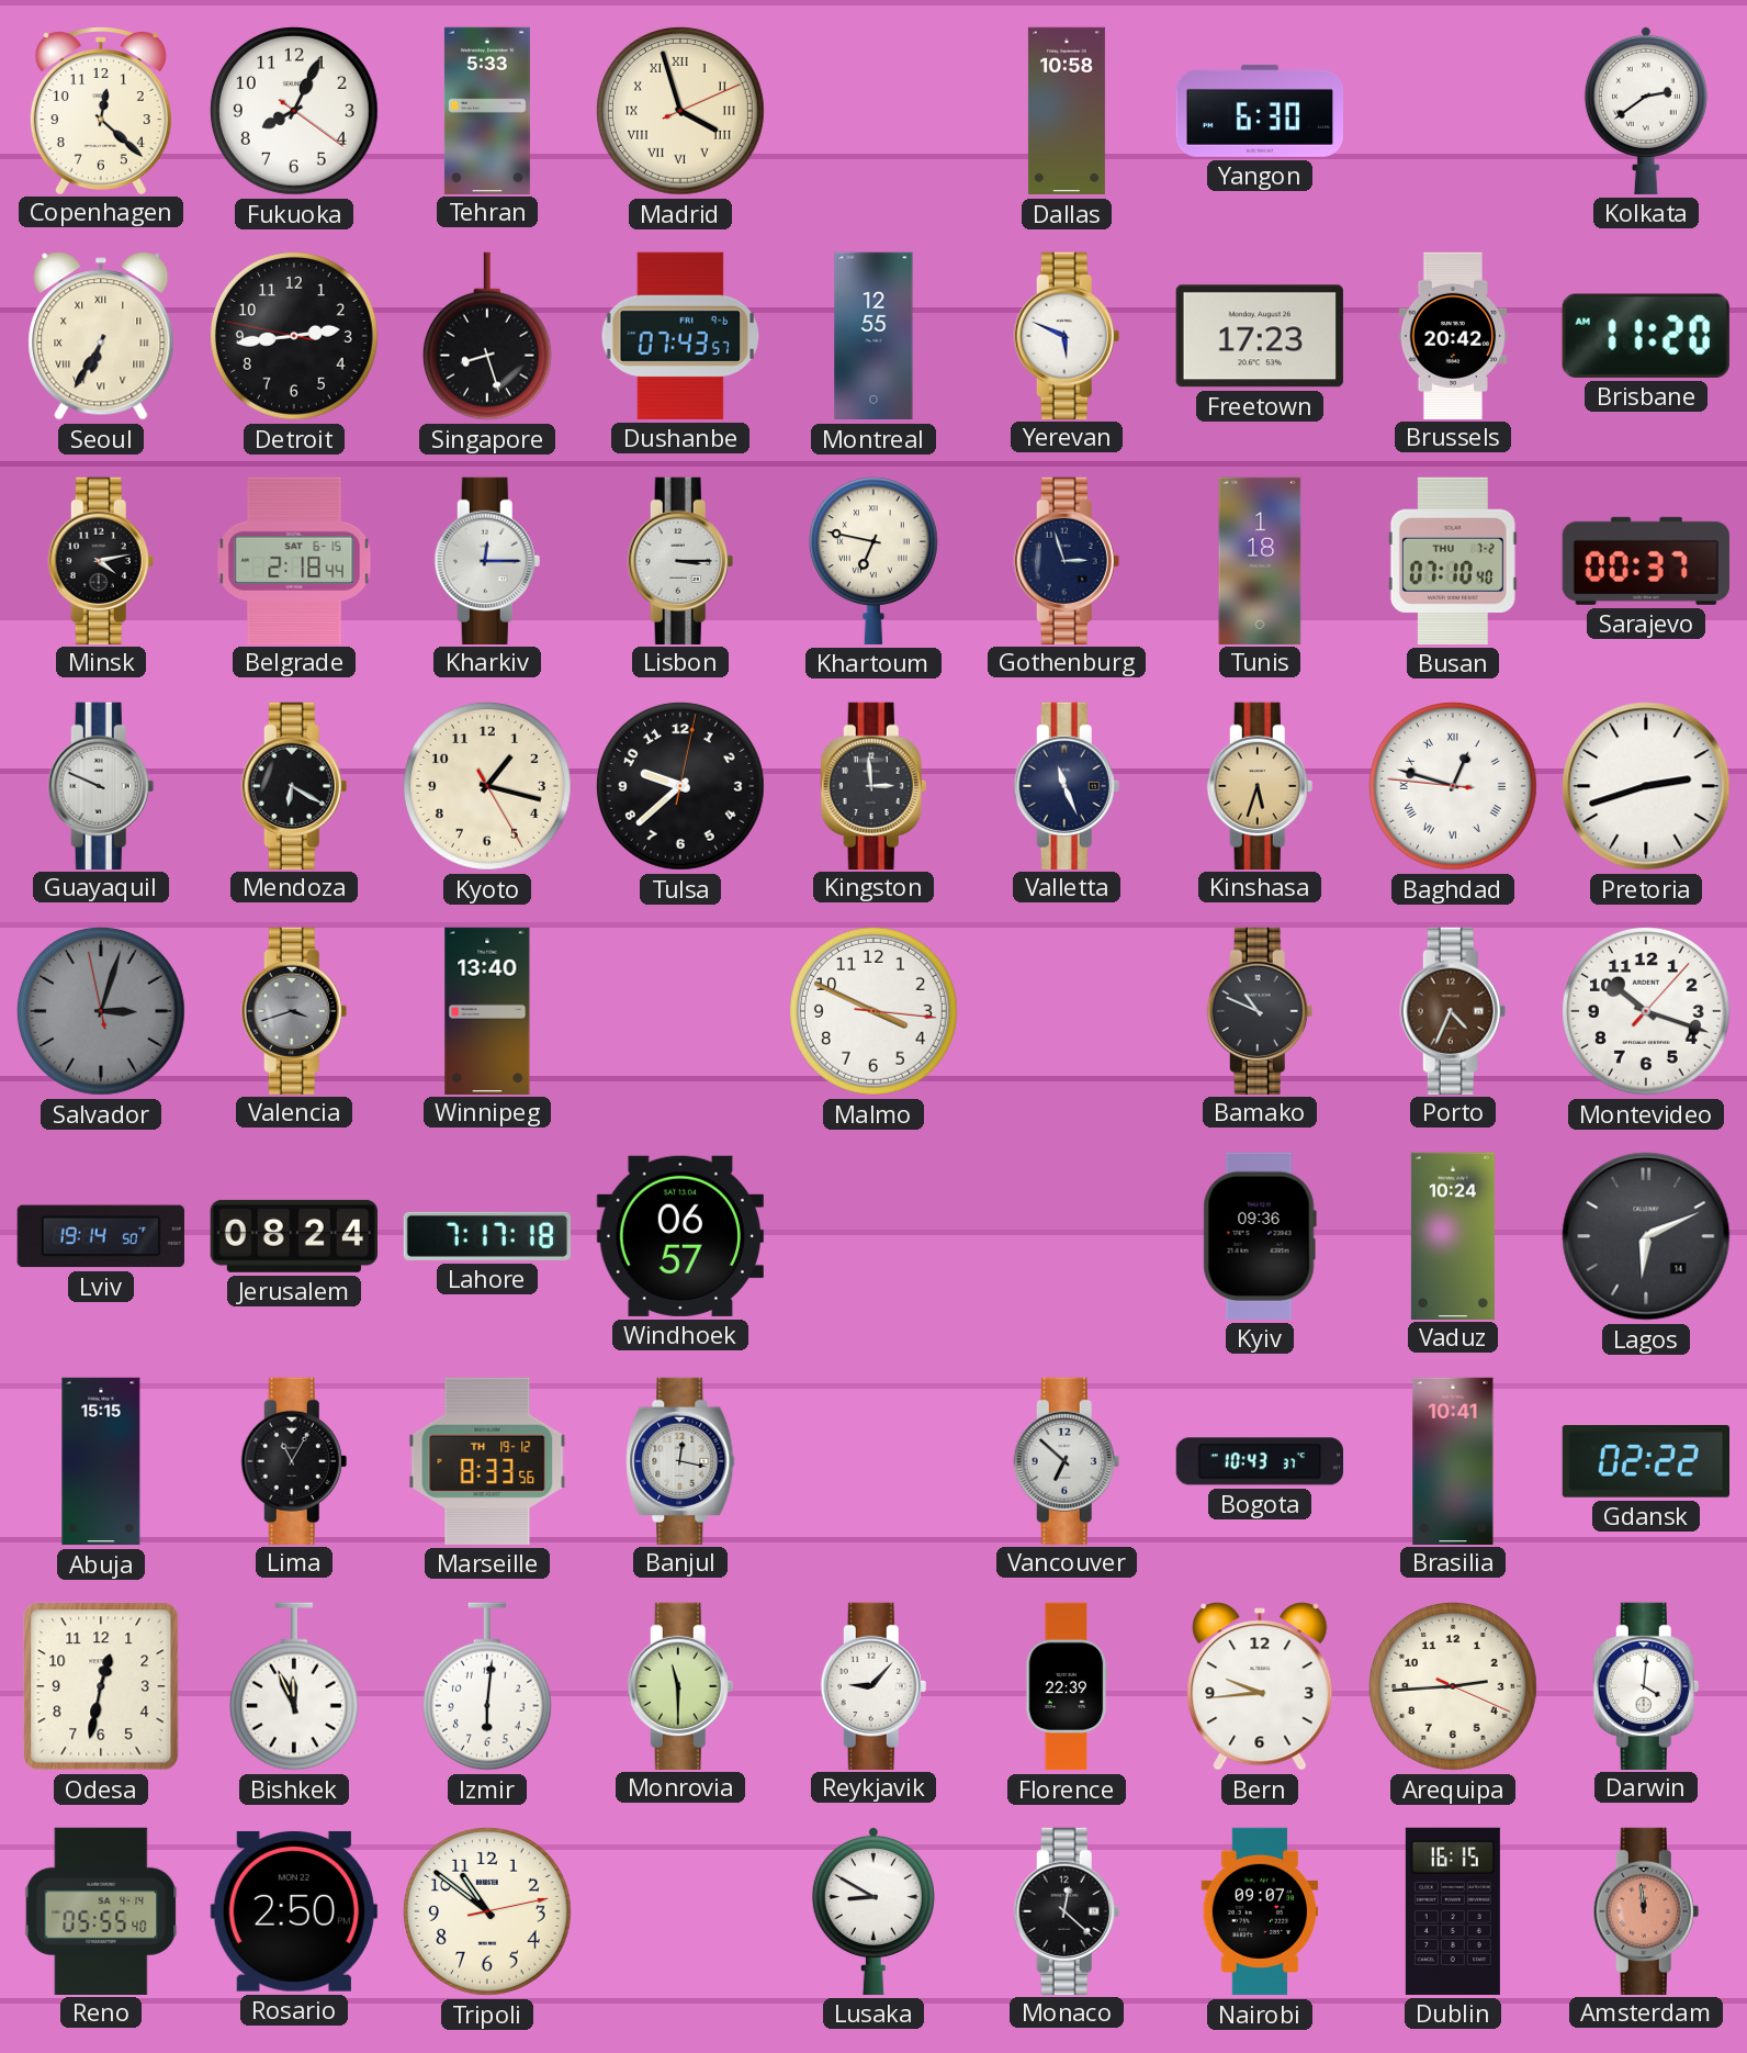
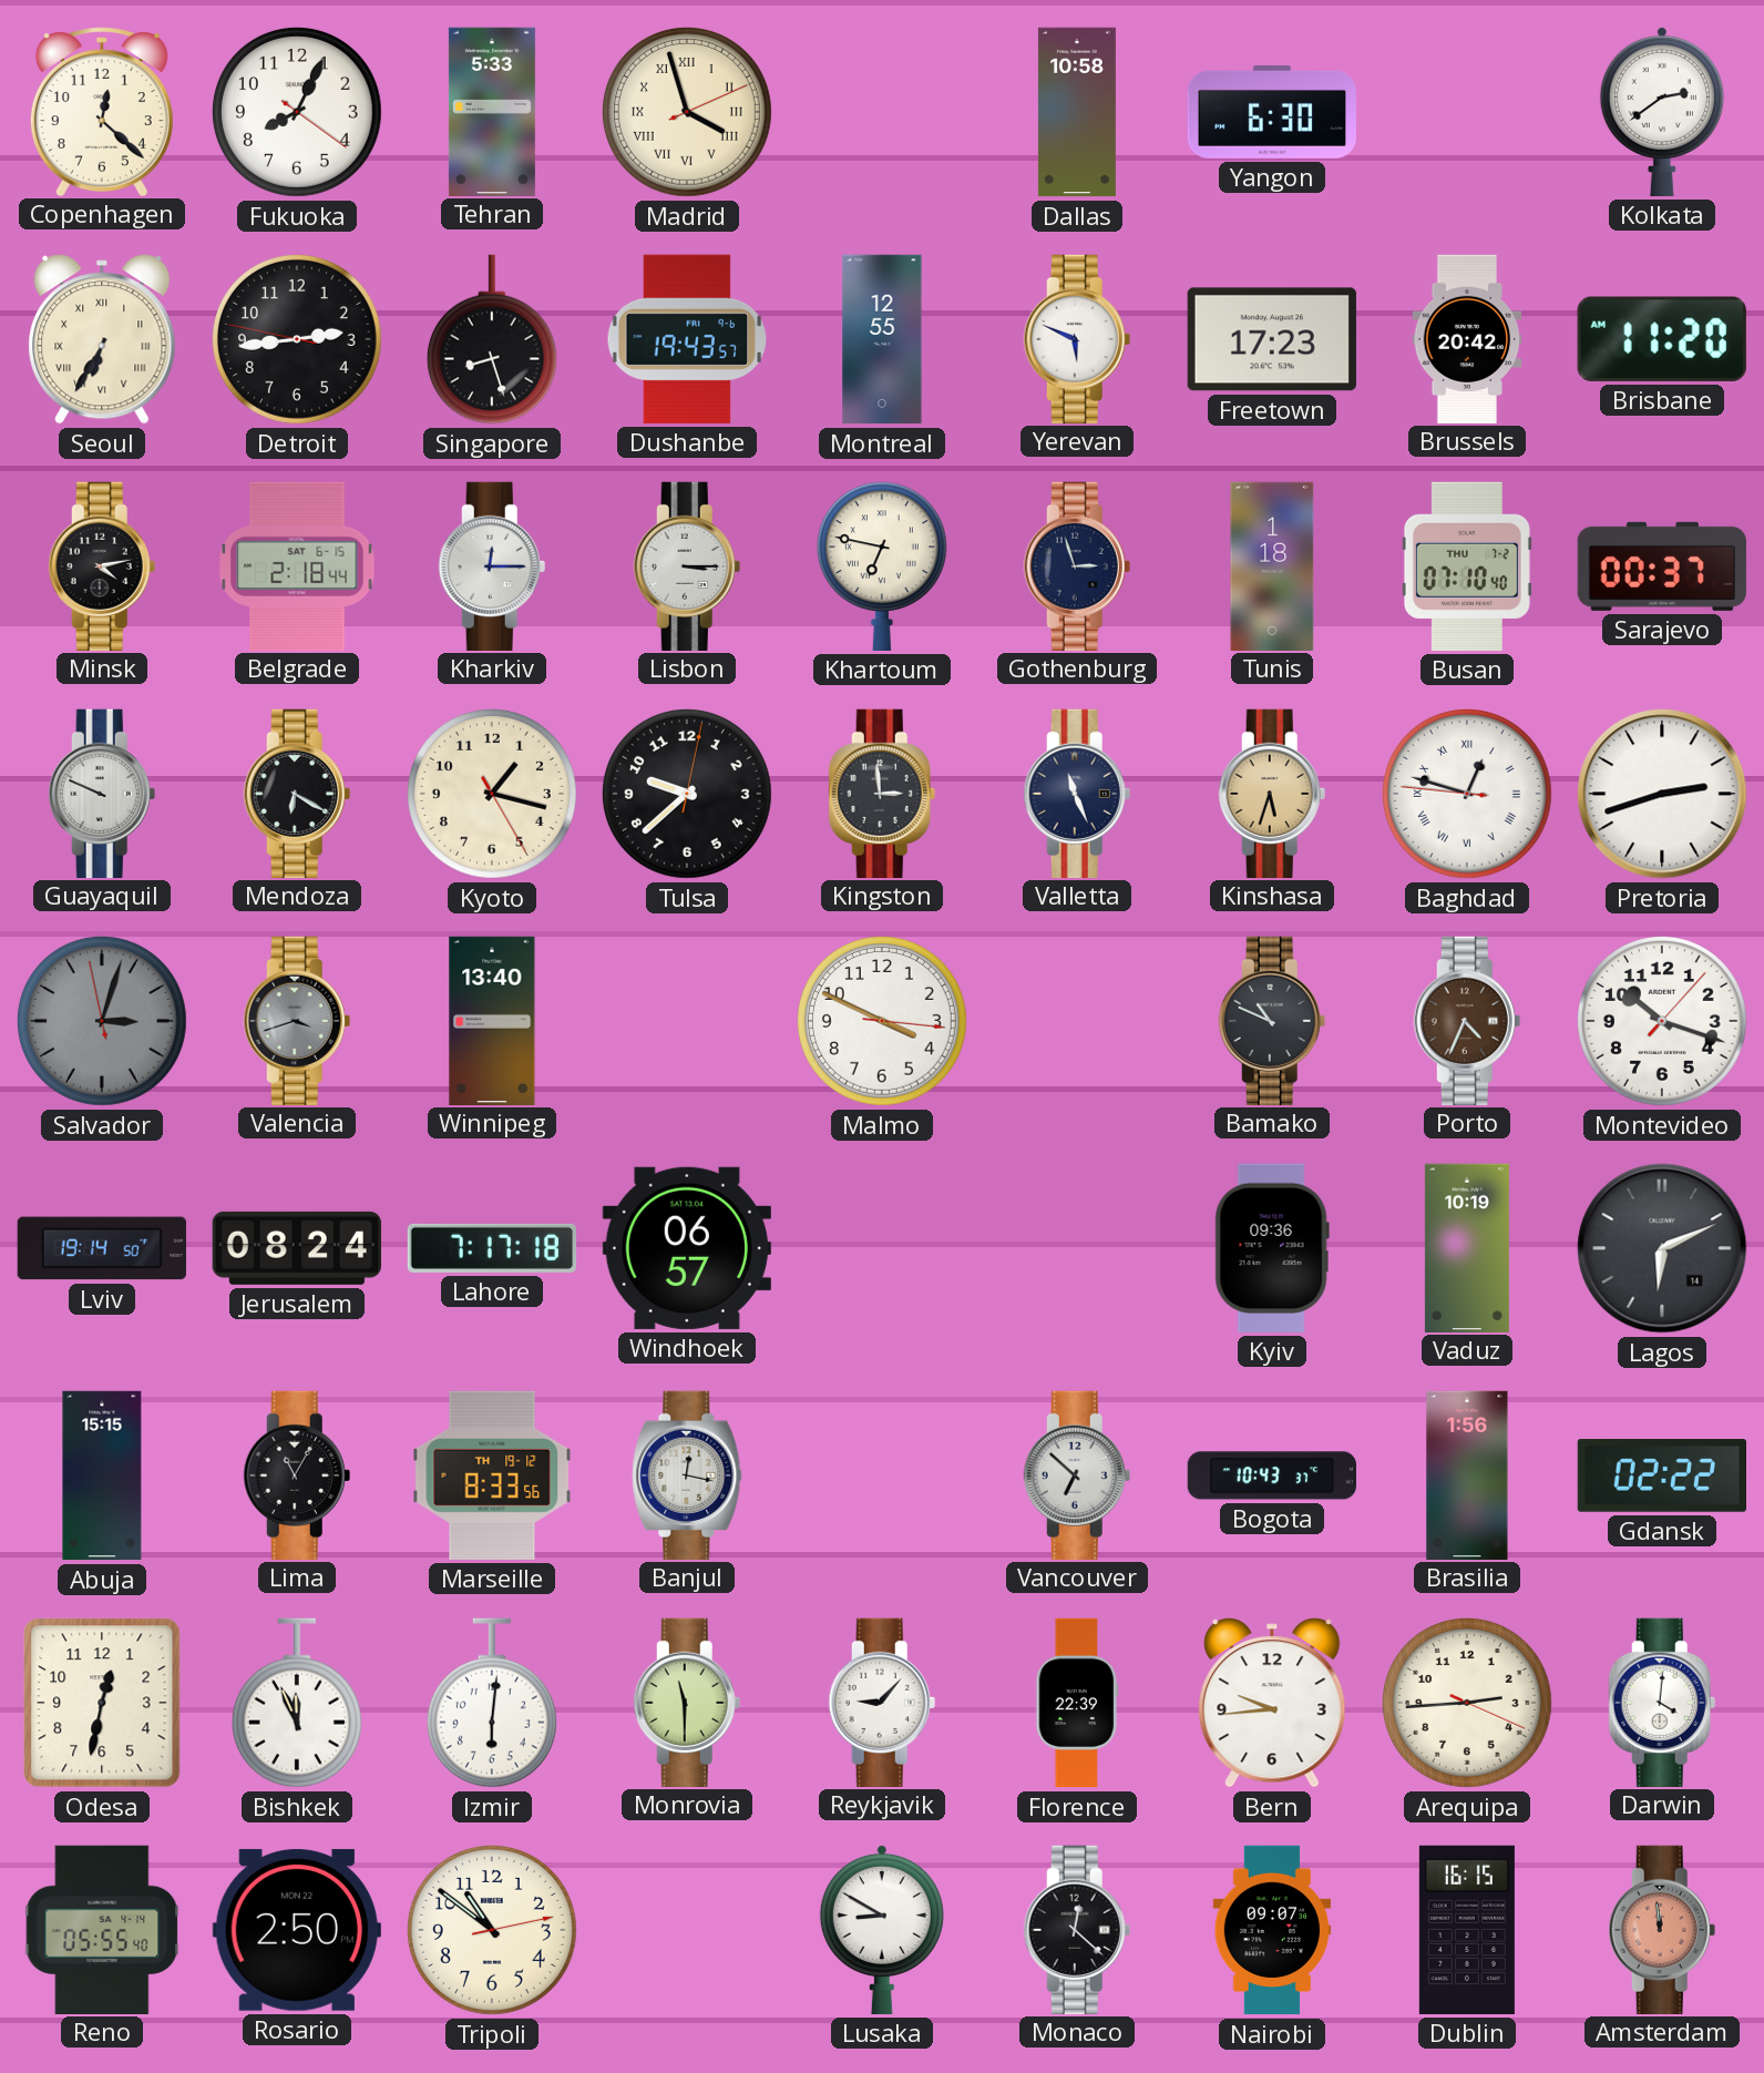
Dushanbe: 07:43 -> 19:43
Vaduz: 10:24 -> 10:19
Brasilia: 10:41 -> 1:56
